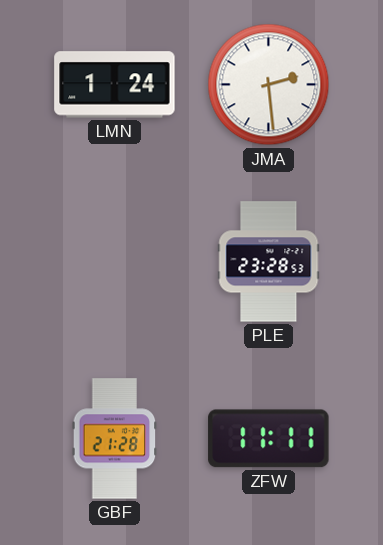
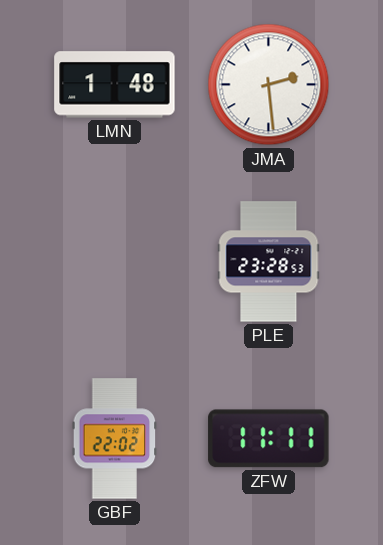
LMN: 1:24 -> 1:48
GBF: 21:28 -> 22:02
